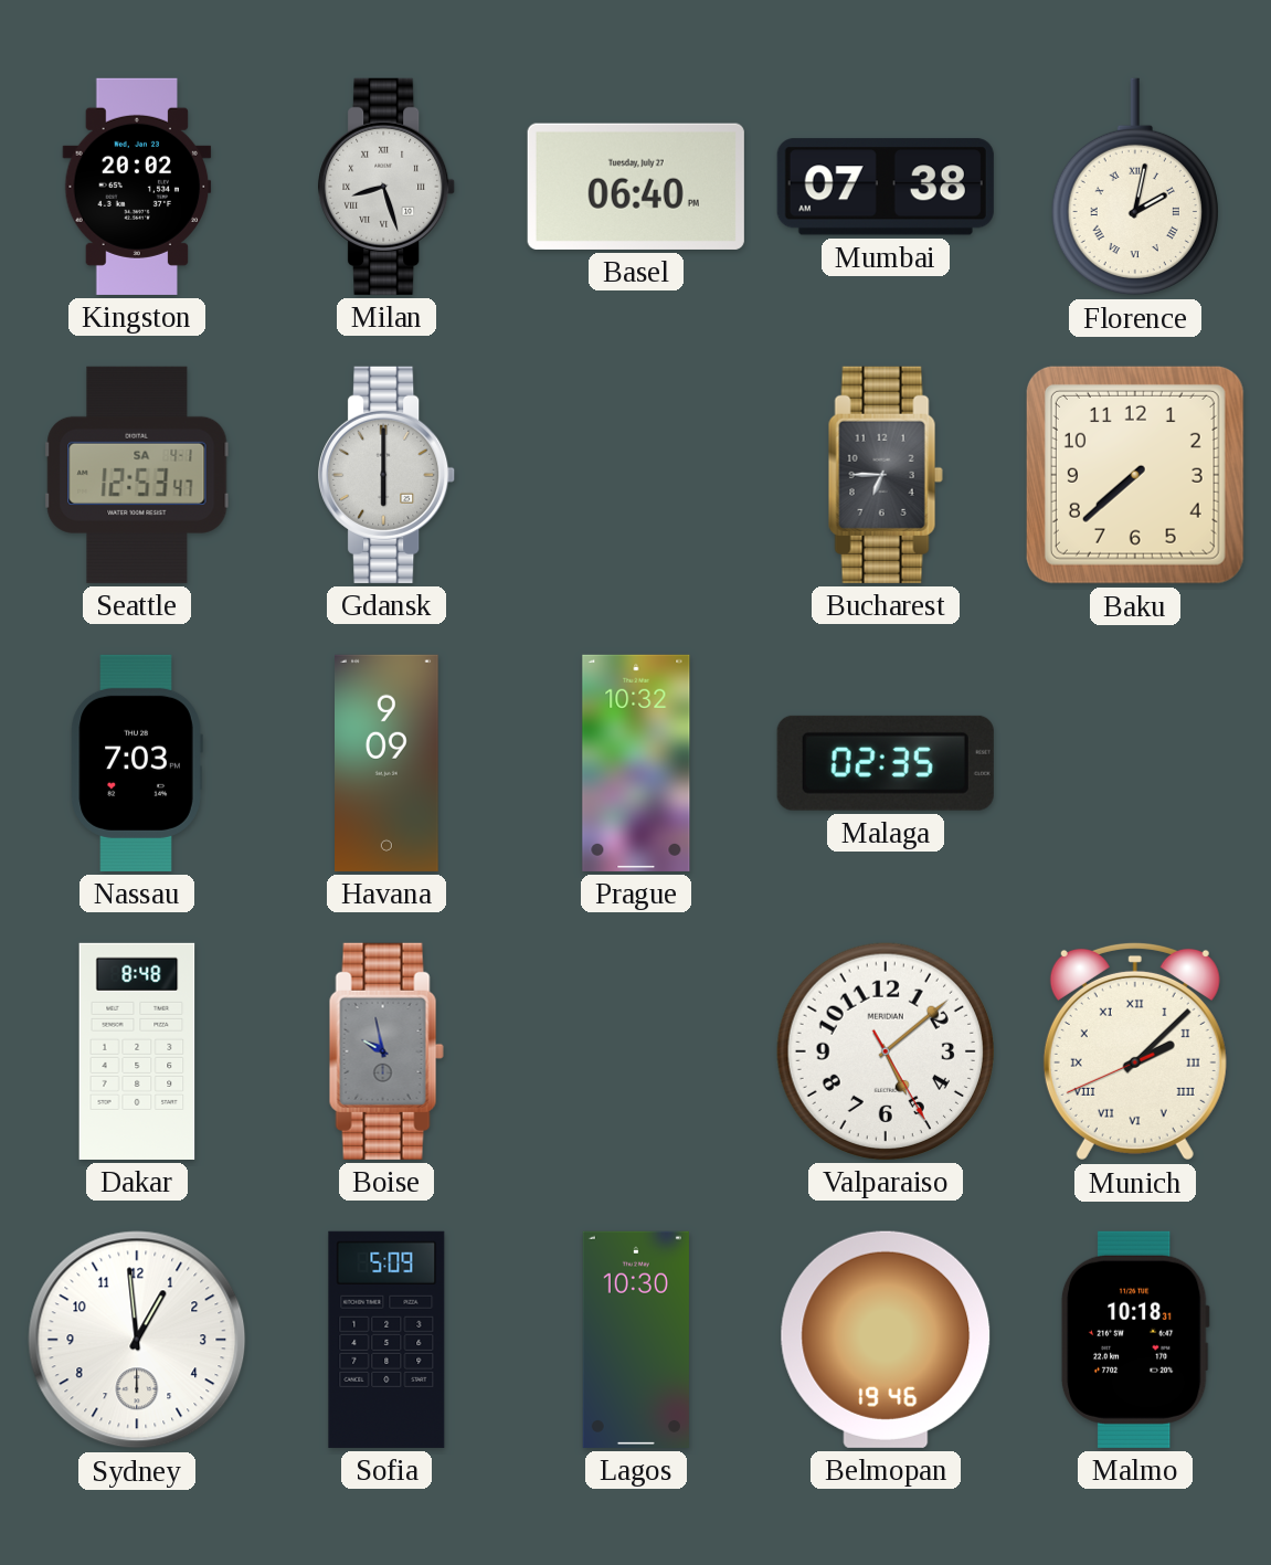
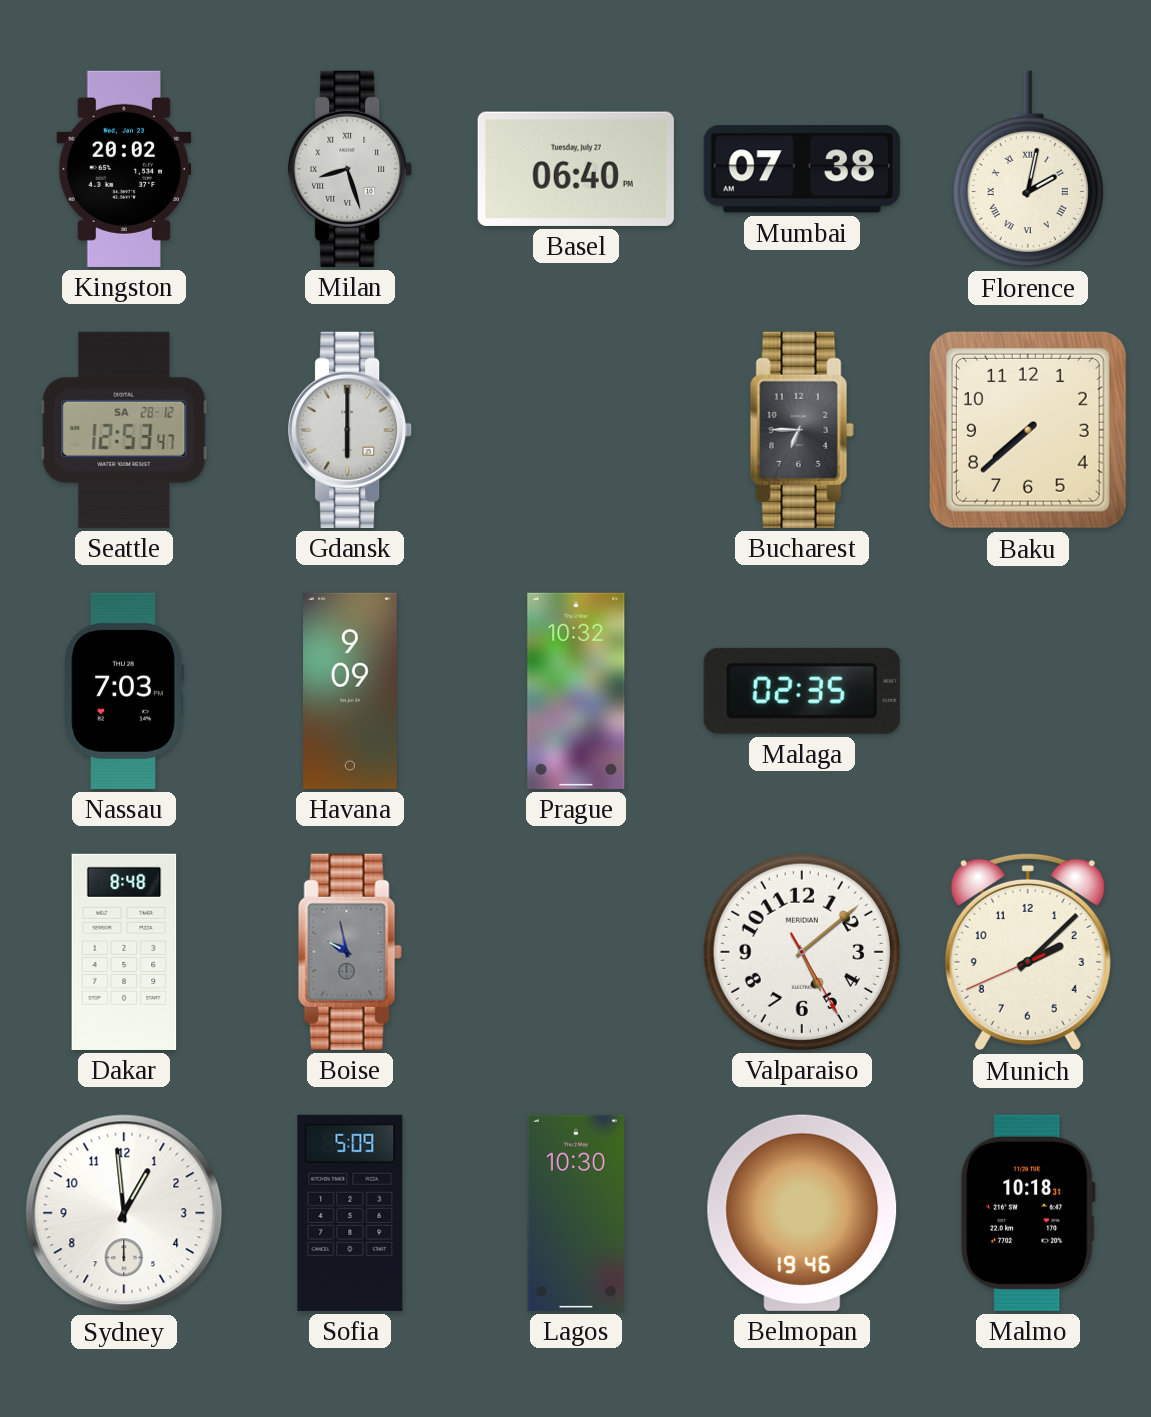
Seattle date: SA 4-1 -> SA 28-12
Munich numerals: Roman -> Arabic
